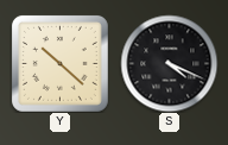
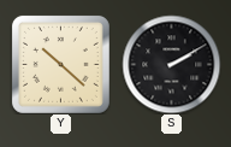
S: 4:19 -> 2:10
